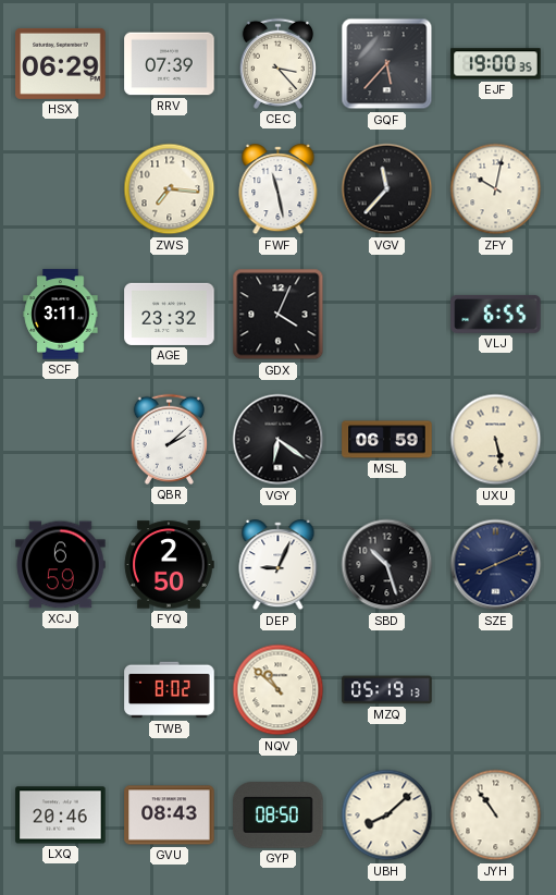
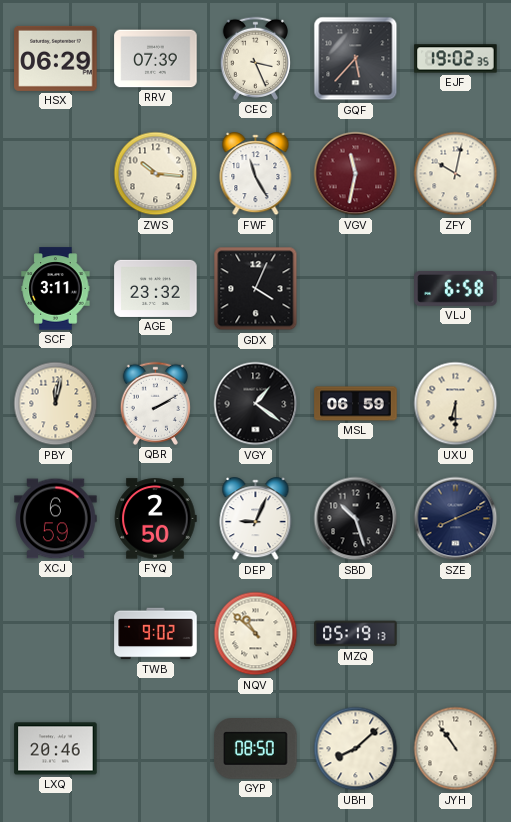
CEC: 3:23 -> 3:26
EJF: 19:00 -> 19:02
ZWS: 7:16 -> 10:16
FWF: 11:28 -> 11:25
VGV: 11:37 -> 11:32
VGV dial: black -> burgundy
VLJ: 6:55 -> 6:58
PBY: none -> 12:02
QBR: 2:08 -> 2:10
VGY: 6:21 -> 1:21
UXU: 5:28 -> 6:30
TWB: 8:02 -> 9:02
GVU: 08:43 -> none
